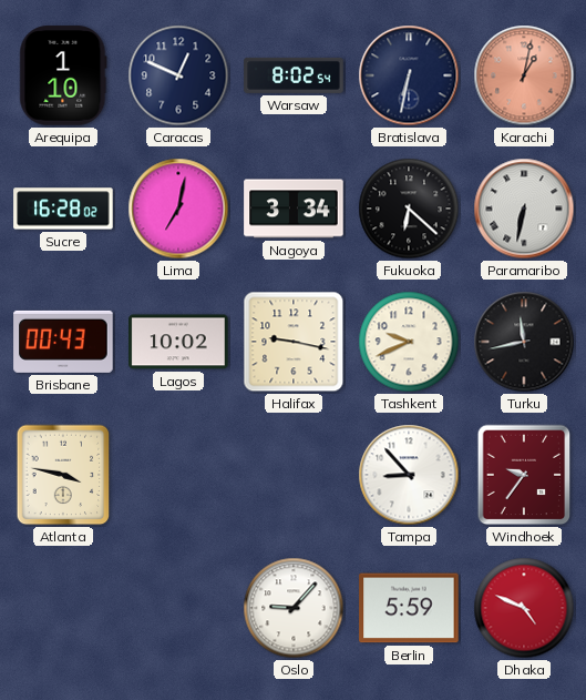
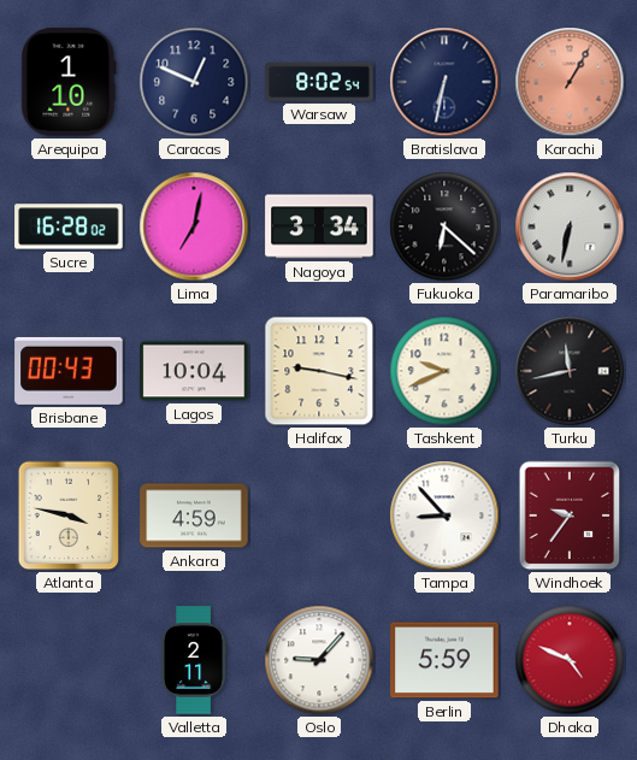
Karachi: 1:02 -> 1:05
Lagos: 10:02 -> 10:04
Ankara: none -> 4:59
Valletta: none -> 2:11
